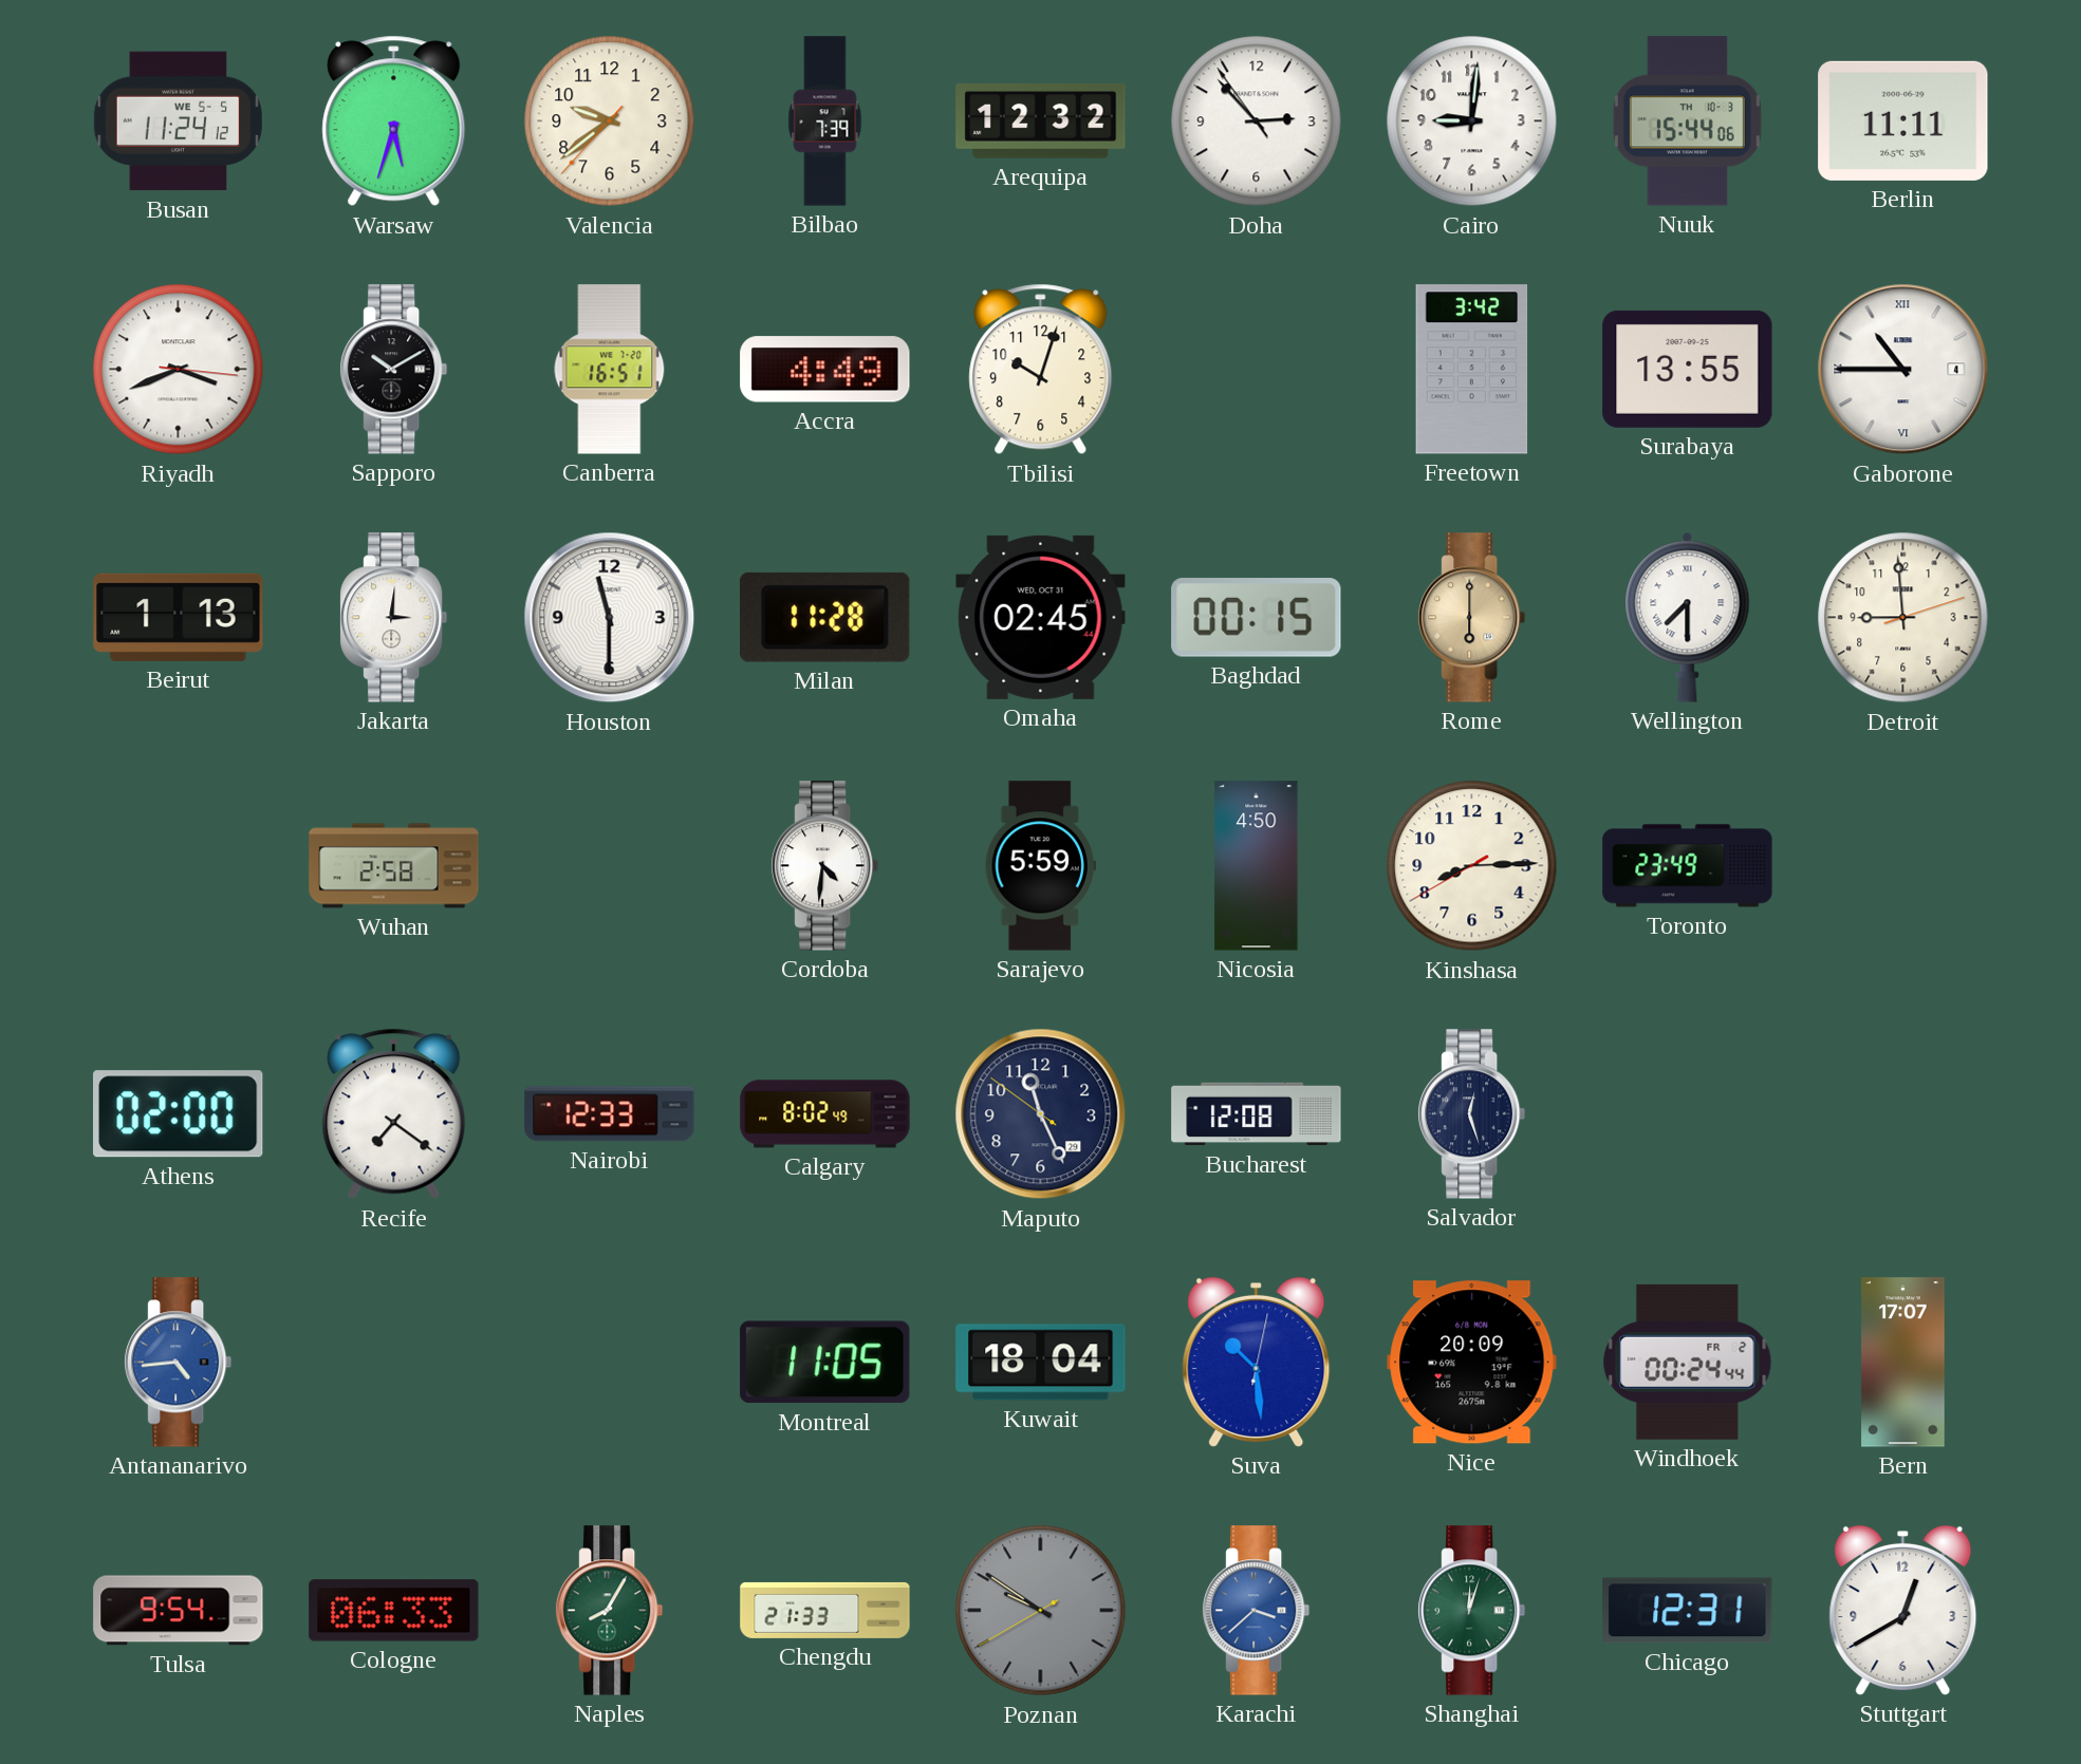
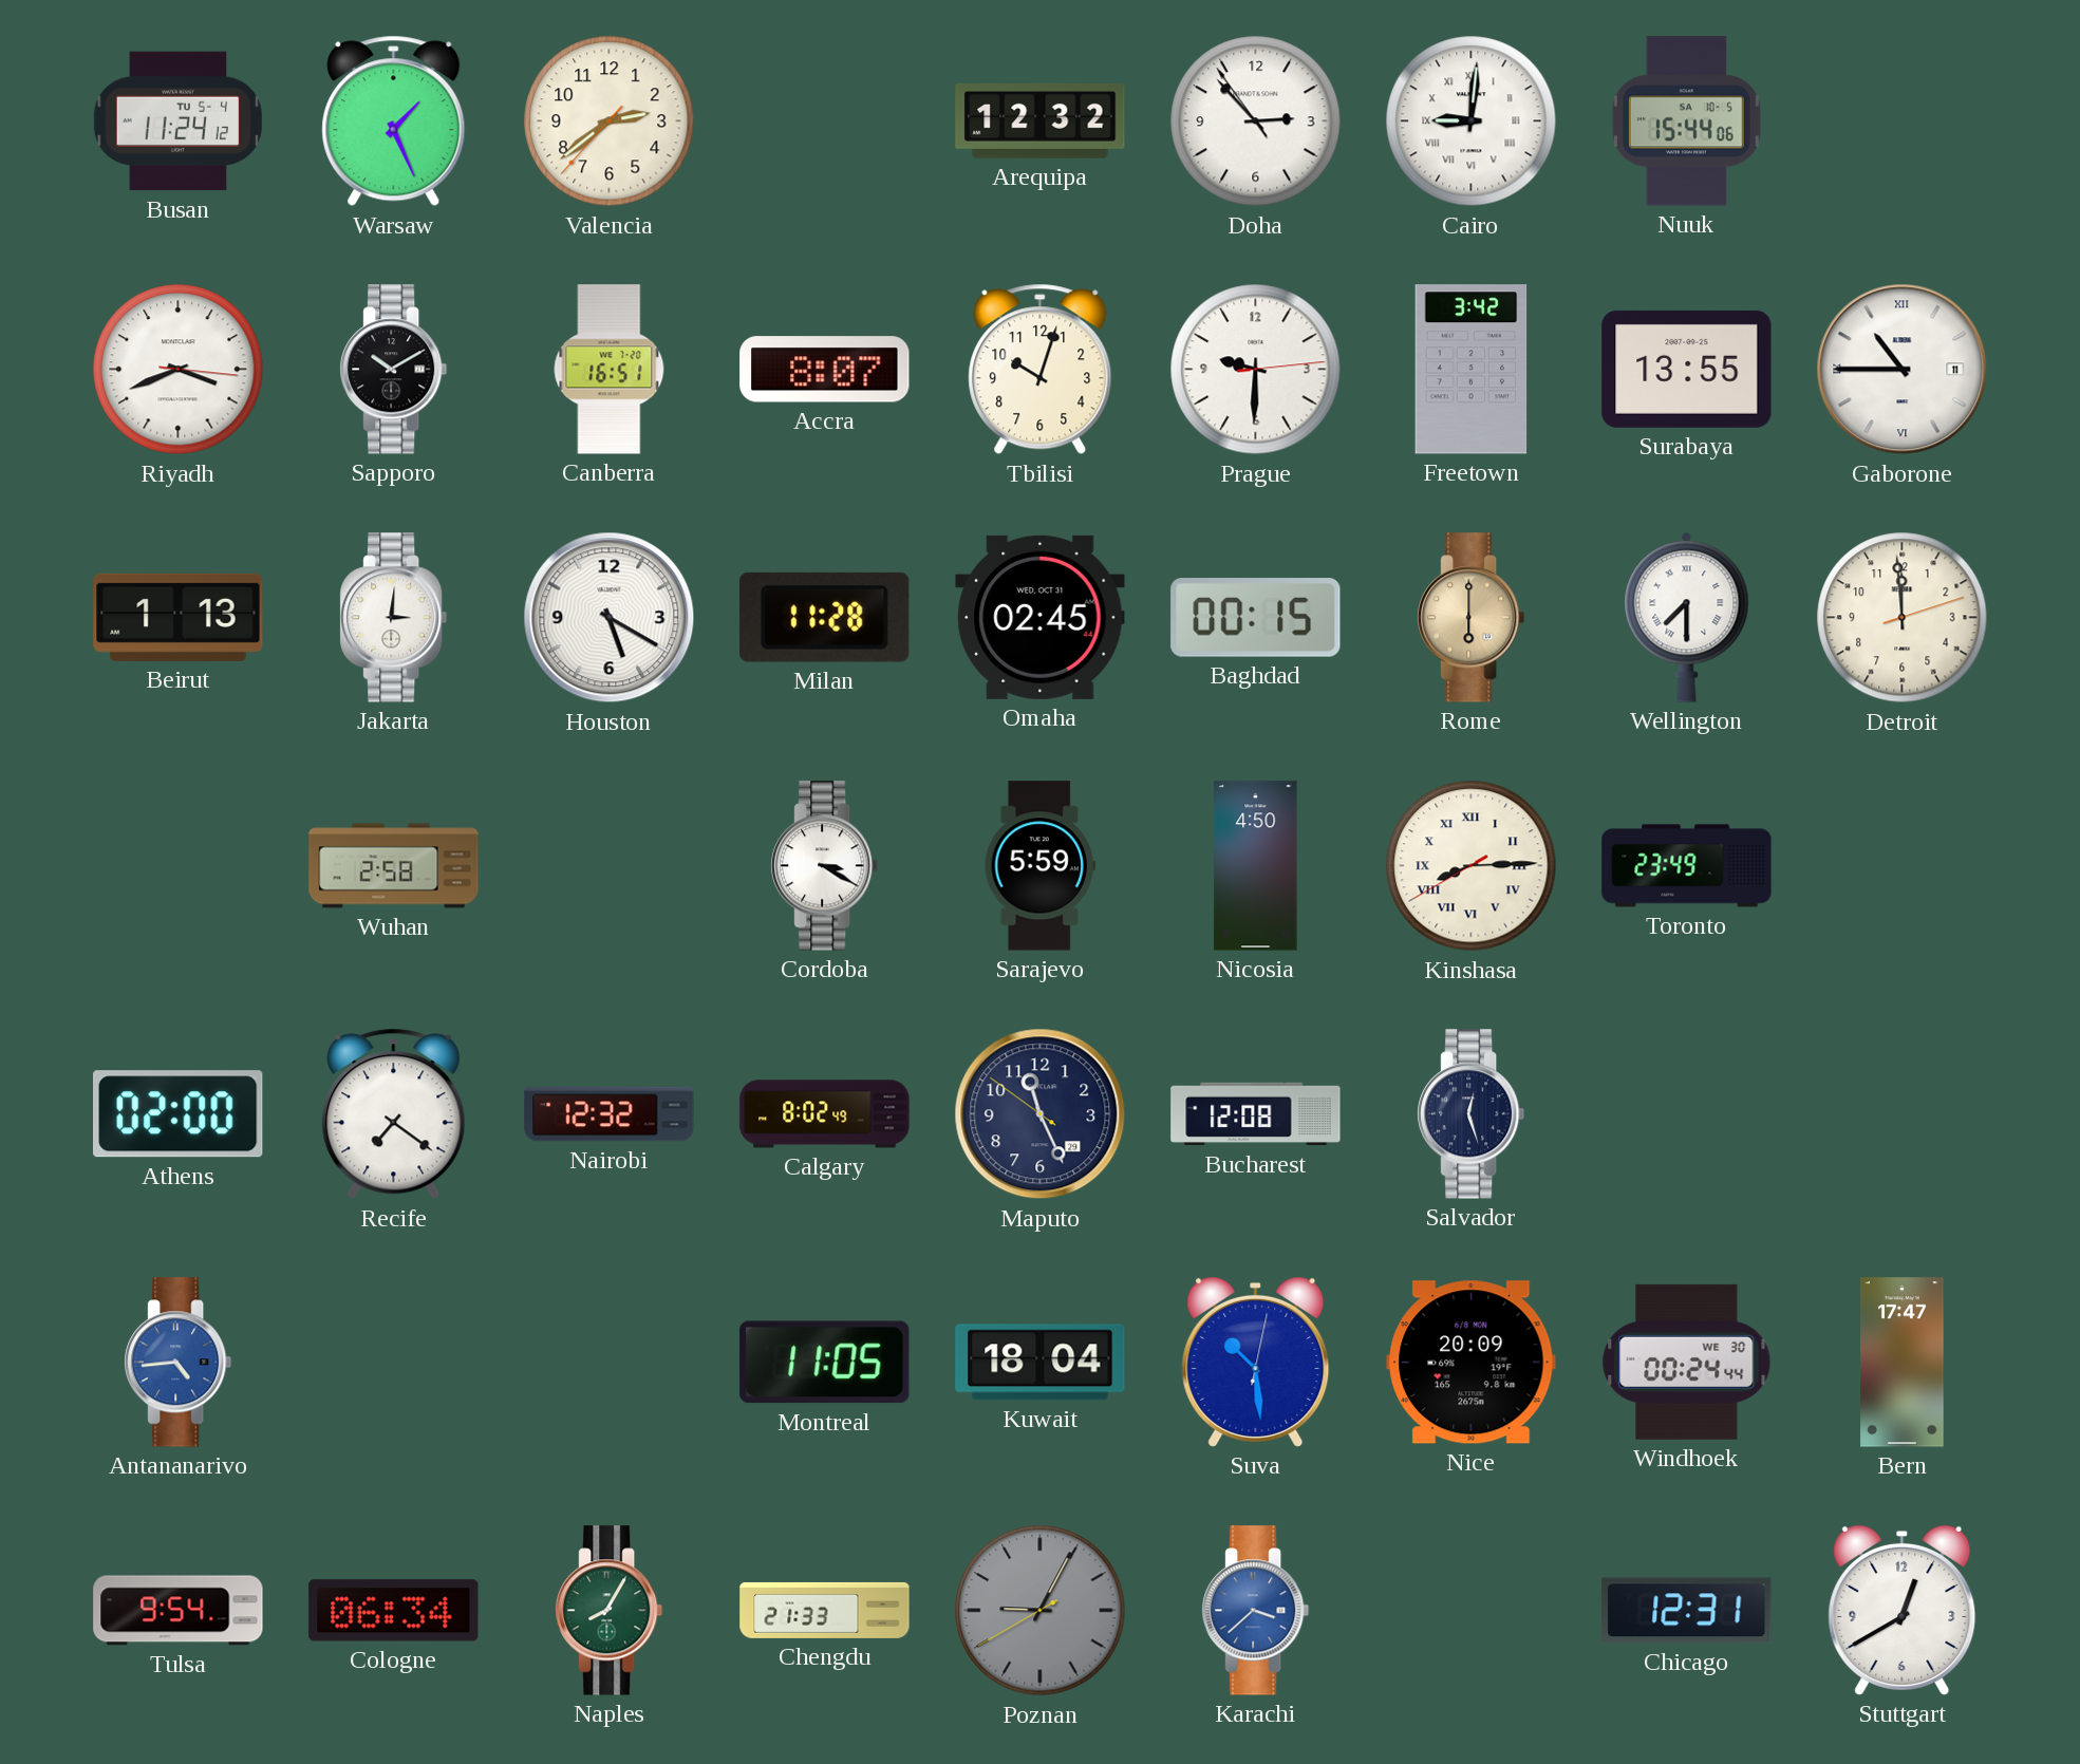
Busan date: WE 5-5 -> TU 5-4
Warsaw: 5:33 -> 1:26
Valencia: 9:38 -> 2:38
Bilbao: 7:39 -> none
Cairo numerals: Arabic -> Roman
Nuuk date: TH 10-3 -> SA 10-5
Berlin: 11:11 -> none
Accra: 4:49 -> 8:07
Prague: none -> 9:30
Gaborone date: 4 -> 11
Houston: 11:30 -> 5:20
Detroit: 8:59 -> 11:59
Cordoba: 4:31 -> 3:20
Kinshasa numerals: Arabic -> Roman
Nairobi: 12:33 -> 12:32
Windhoek date: FR 2 -> WE 30
Bern: 17:07 -> 17:47
Cologne: 06:33 -> 06:34
Poznan: 9:50 -> 9:04
Shanghai: 12:03 -> none
